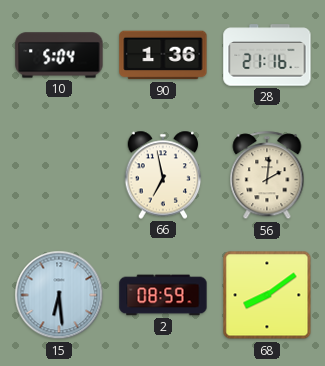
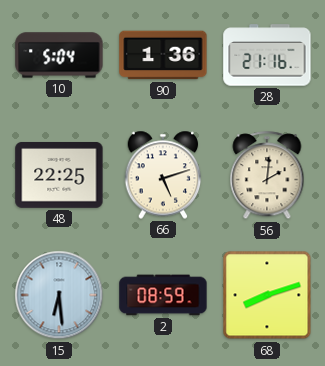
48: none -> 22:25
66: 6:58 -> 5:12
68: 8:09 -> 8:12
